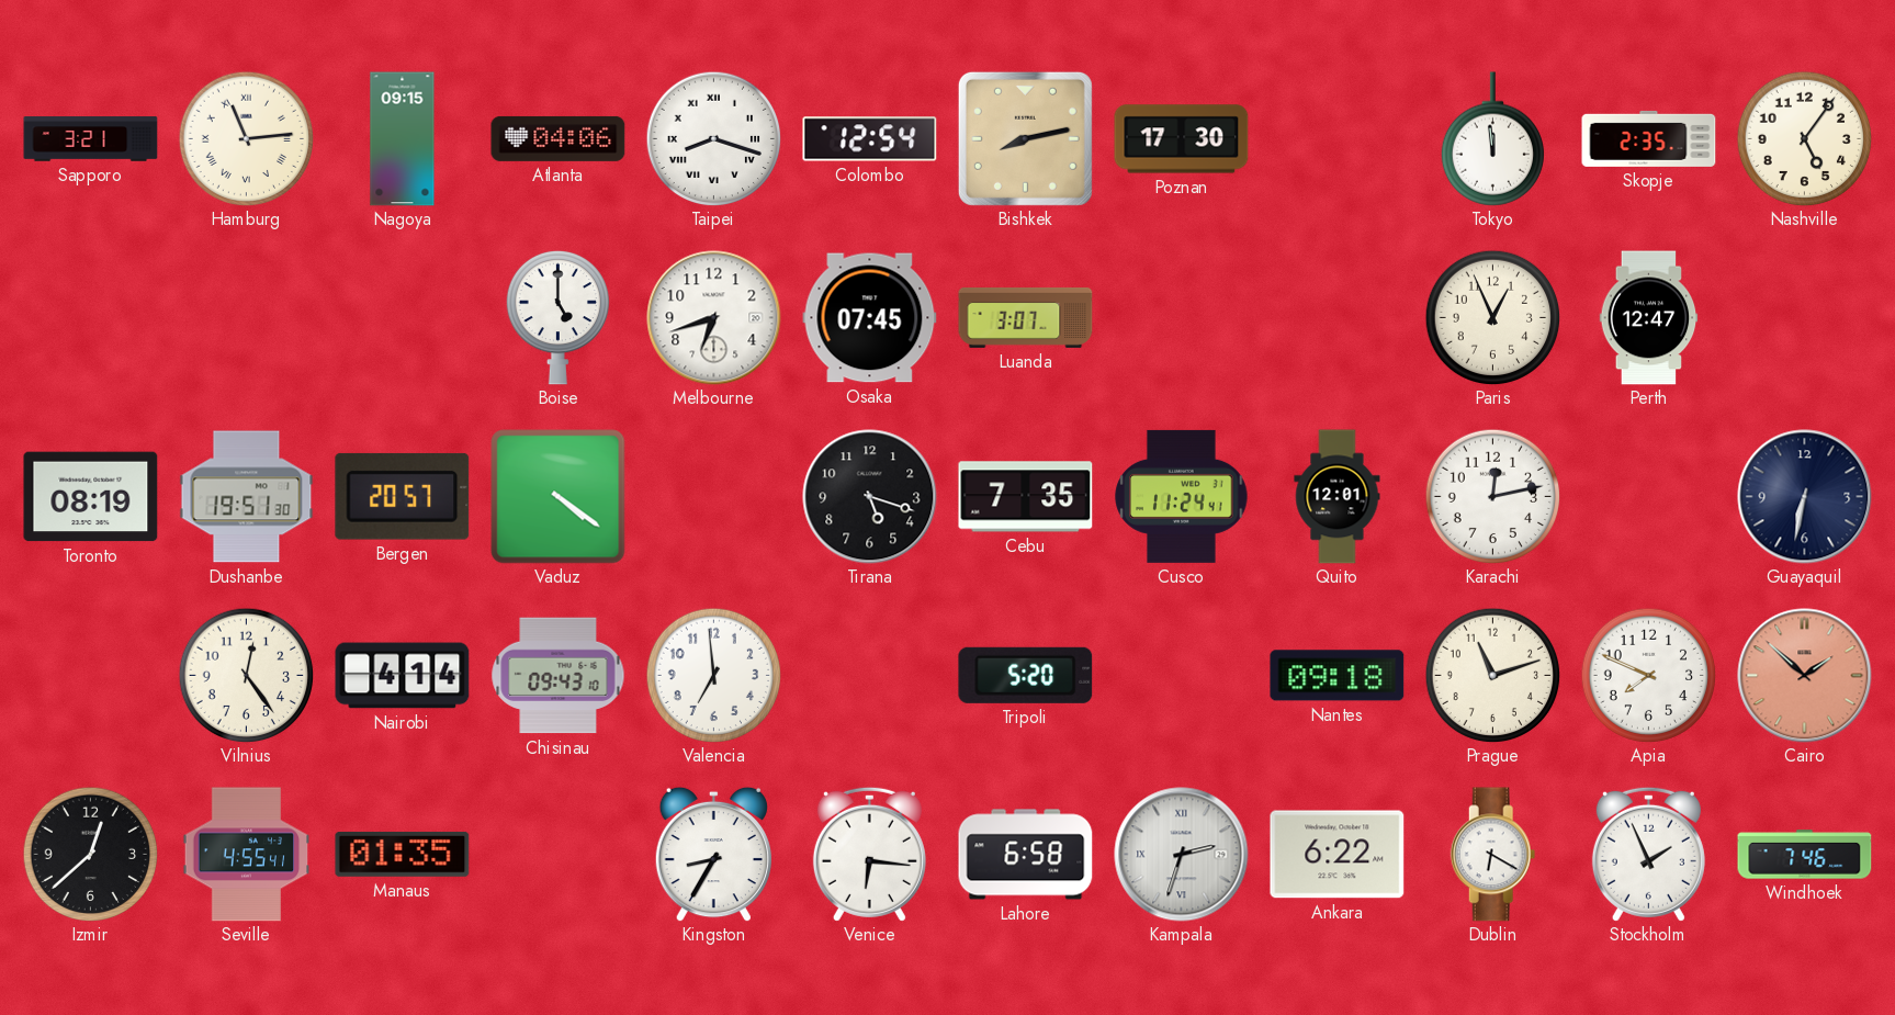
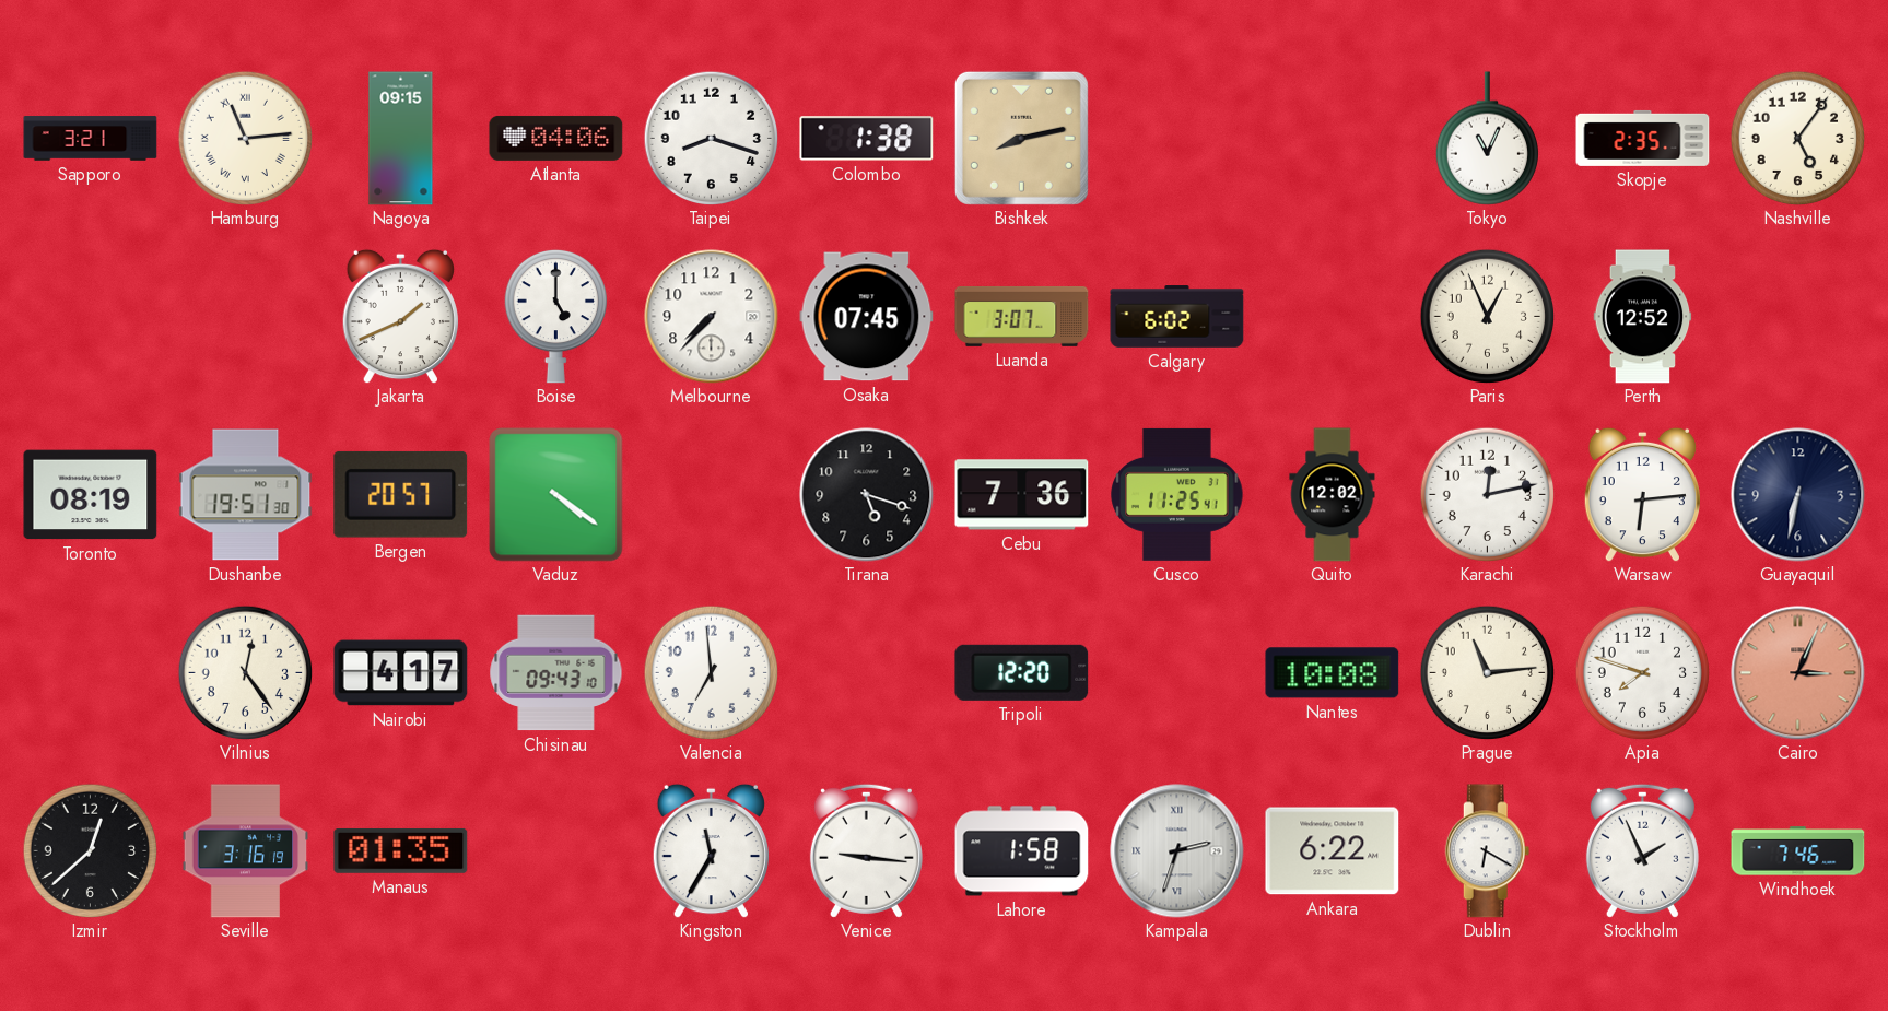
Taipei numerals: Roman -> Arabic
Colombo: 12:54 -> 1:38
Poznan: 17:30 -> none
Tokyo: 11:59 -> 11:04
Jakarta: none -> 1:41
Melbourne: 6:42 -> 7:37
Calgary: none -> 6:02
Perth: 12:47 -> 12:52
Cebu: 7:35 -> 7:36
Cusco: 11:24 -> 11:25
Quito: 12:01 -> 12:02
Warsaw: none -> 6:14
Nairobi: 4:14 -> 4:17
Tripoli: 5:20 -> 12:20
Nantes: 09:18 -> 10:08
Prague: 11:12 -> 11:14
Apia: 7:49 -> 7:48
Cairo: 1:52 -> 3:04
Seville: 4:55 -> 3:16
Kingston: 8:35 -> 11:35
Venice: 6:16 -> 9:16
Lahore: 6:58 -> 1:58
